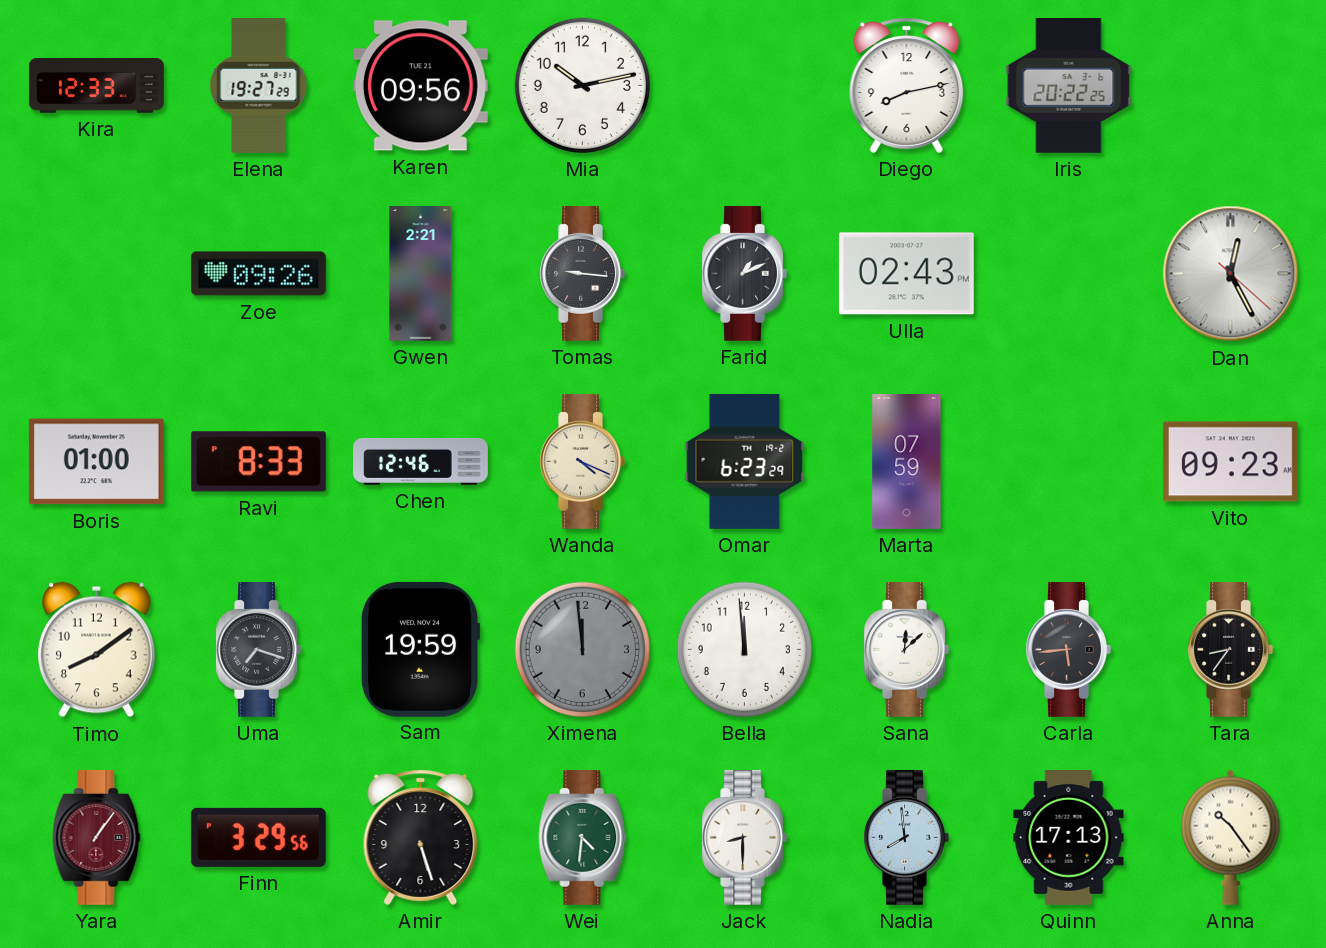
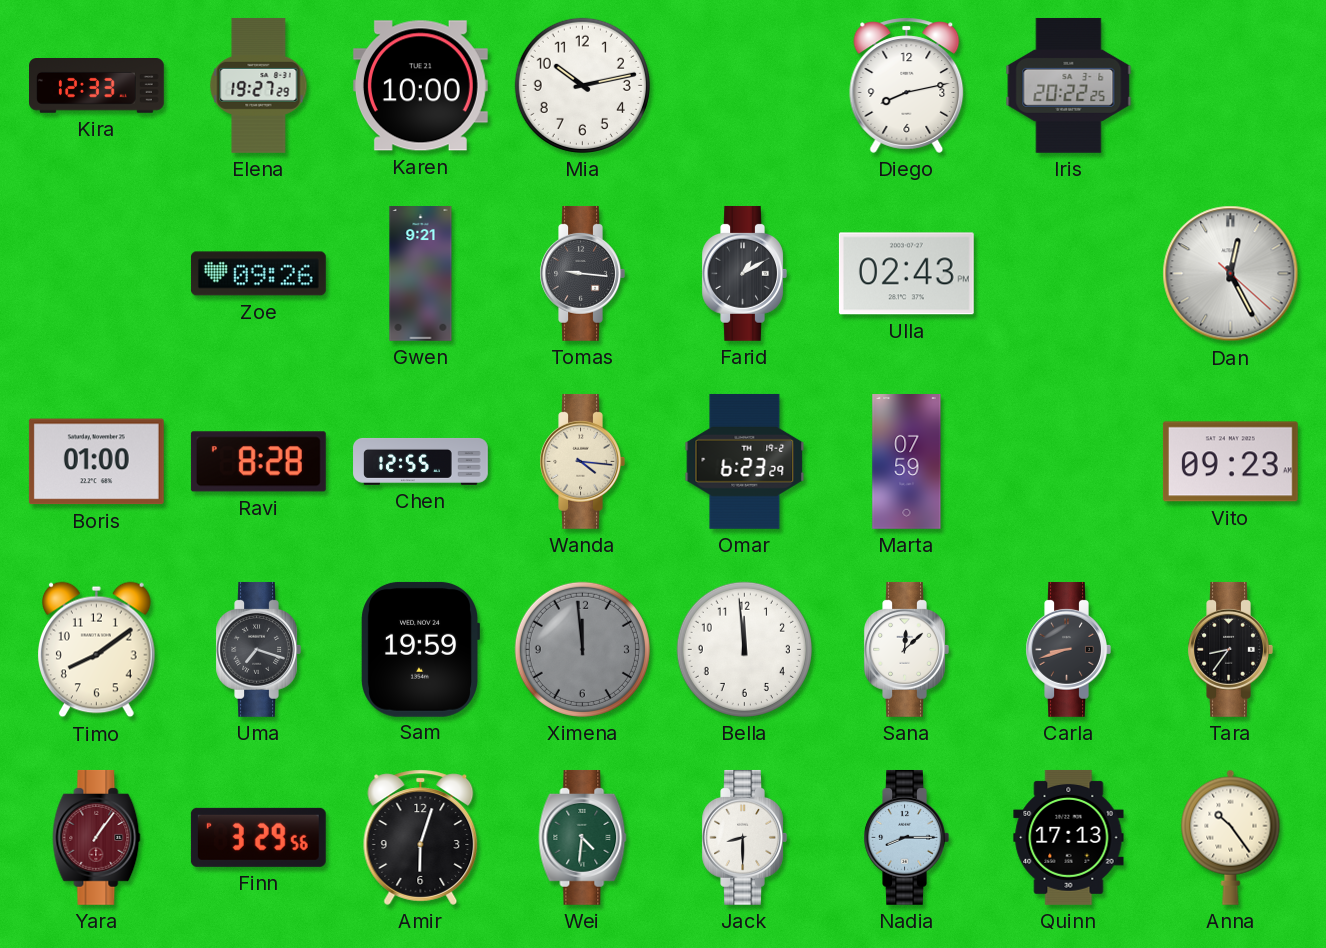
Karen: 09:56 -> 10:00
Gwen: 2:21 -> 9:21
Farid: 1:11 -> 1:10
Ravi: 8:33 -> 8:28
Chen: 12:46 -> 12:55
Wanda: 4:19 -> 4:16
Carla: 5:44 -> 8:42
Amir: 5:27 -> 6:03
Nadia: 7:59 -> 8:15
